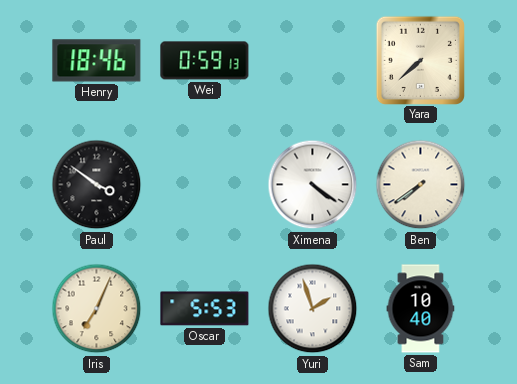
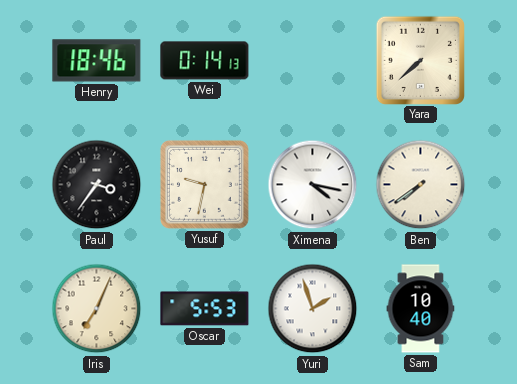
Wei: 0:59 -> 0:14
Paul: 3:51 -> 3:36
Yusuf: none -> 9:32
Ximena: 4:21 -> 4:17
